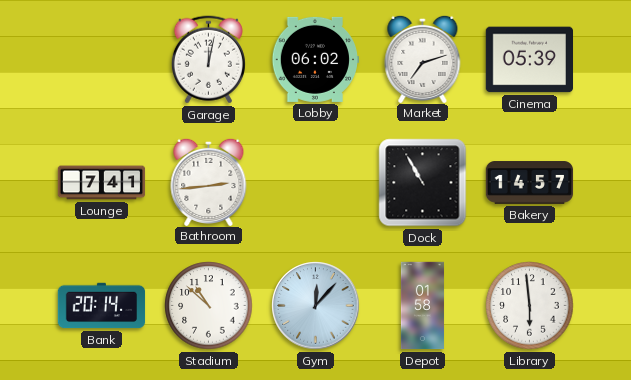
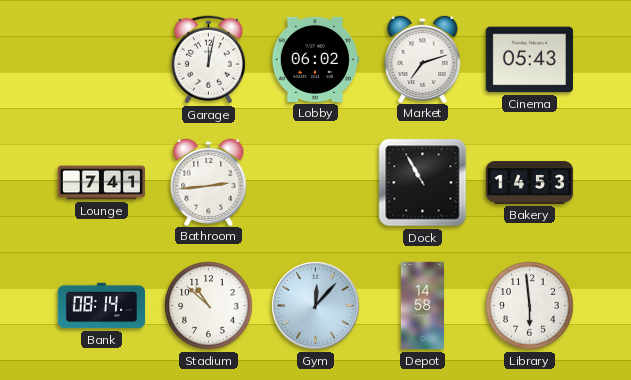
Cinema: 05:39 -> 05:43
Bakery: 14:57 -> 14:53
Bank: 20:14 -> 08:14
Depot: 01:58 -> 14:58
